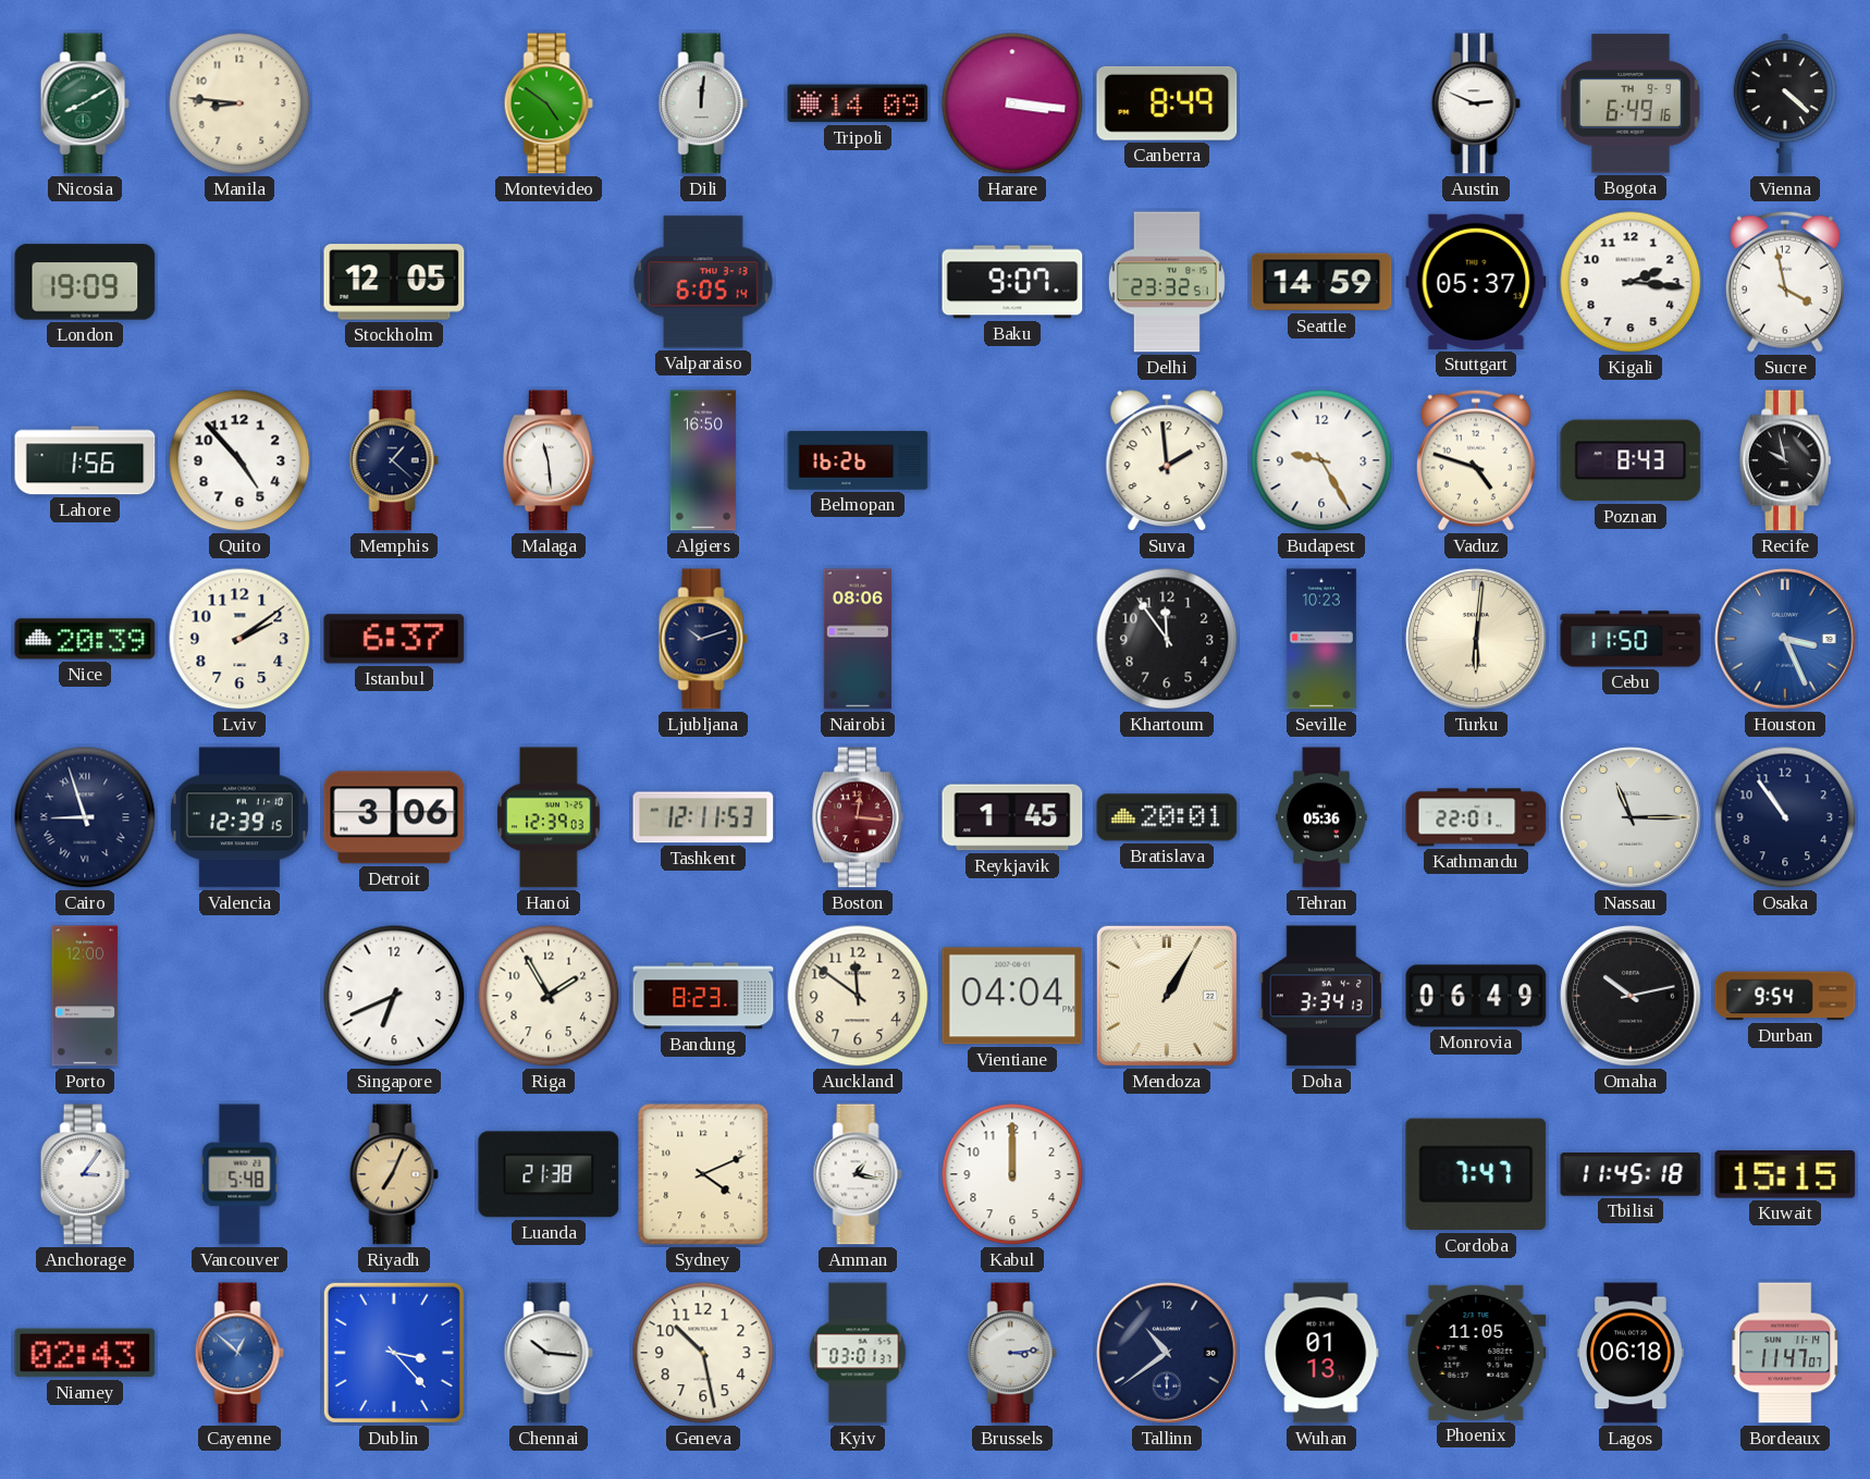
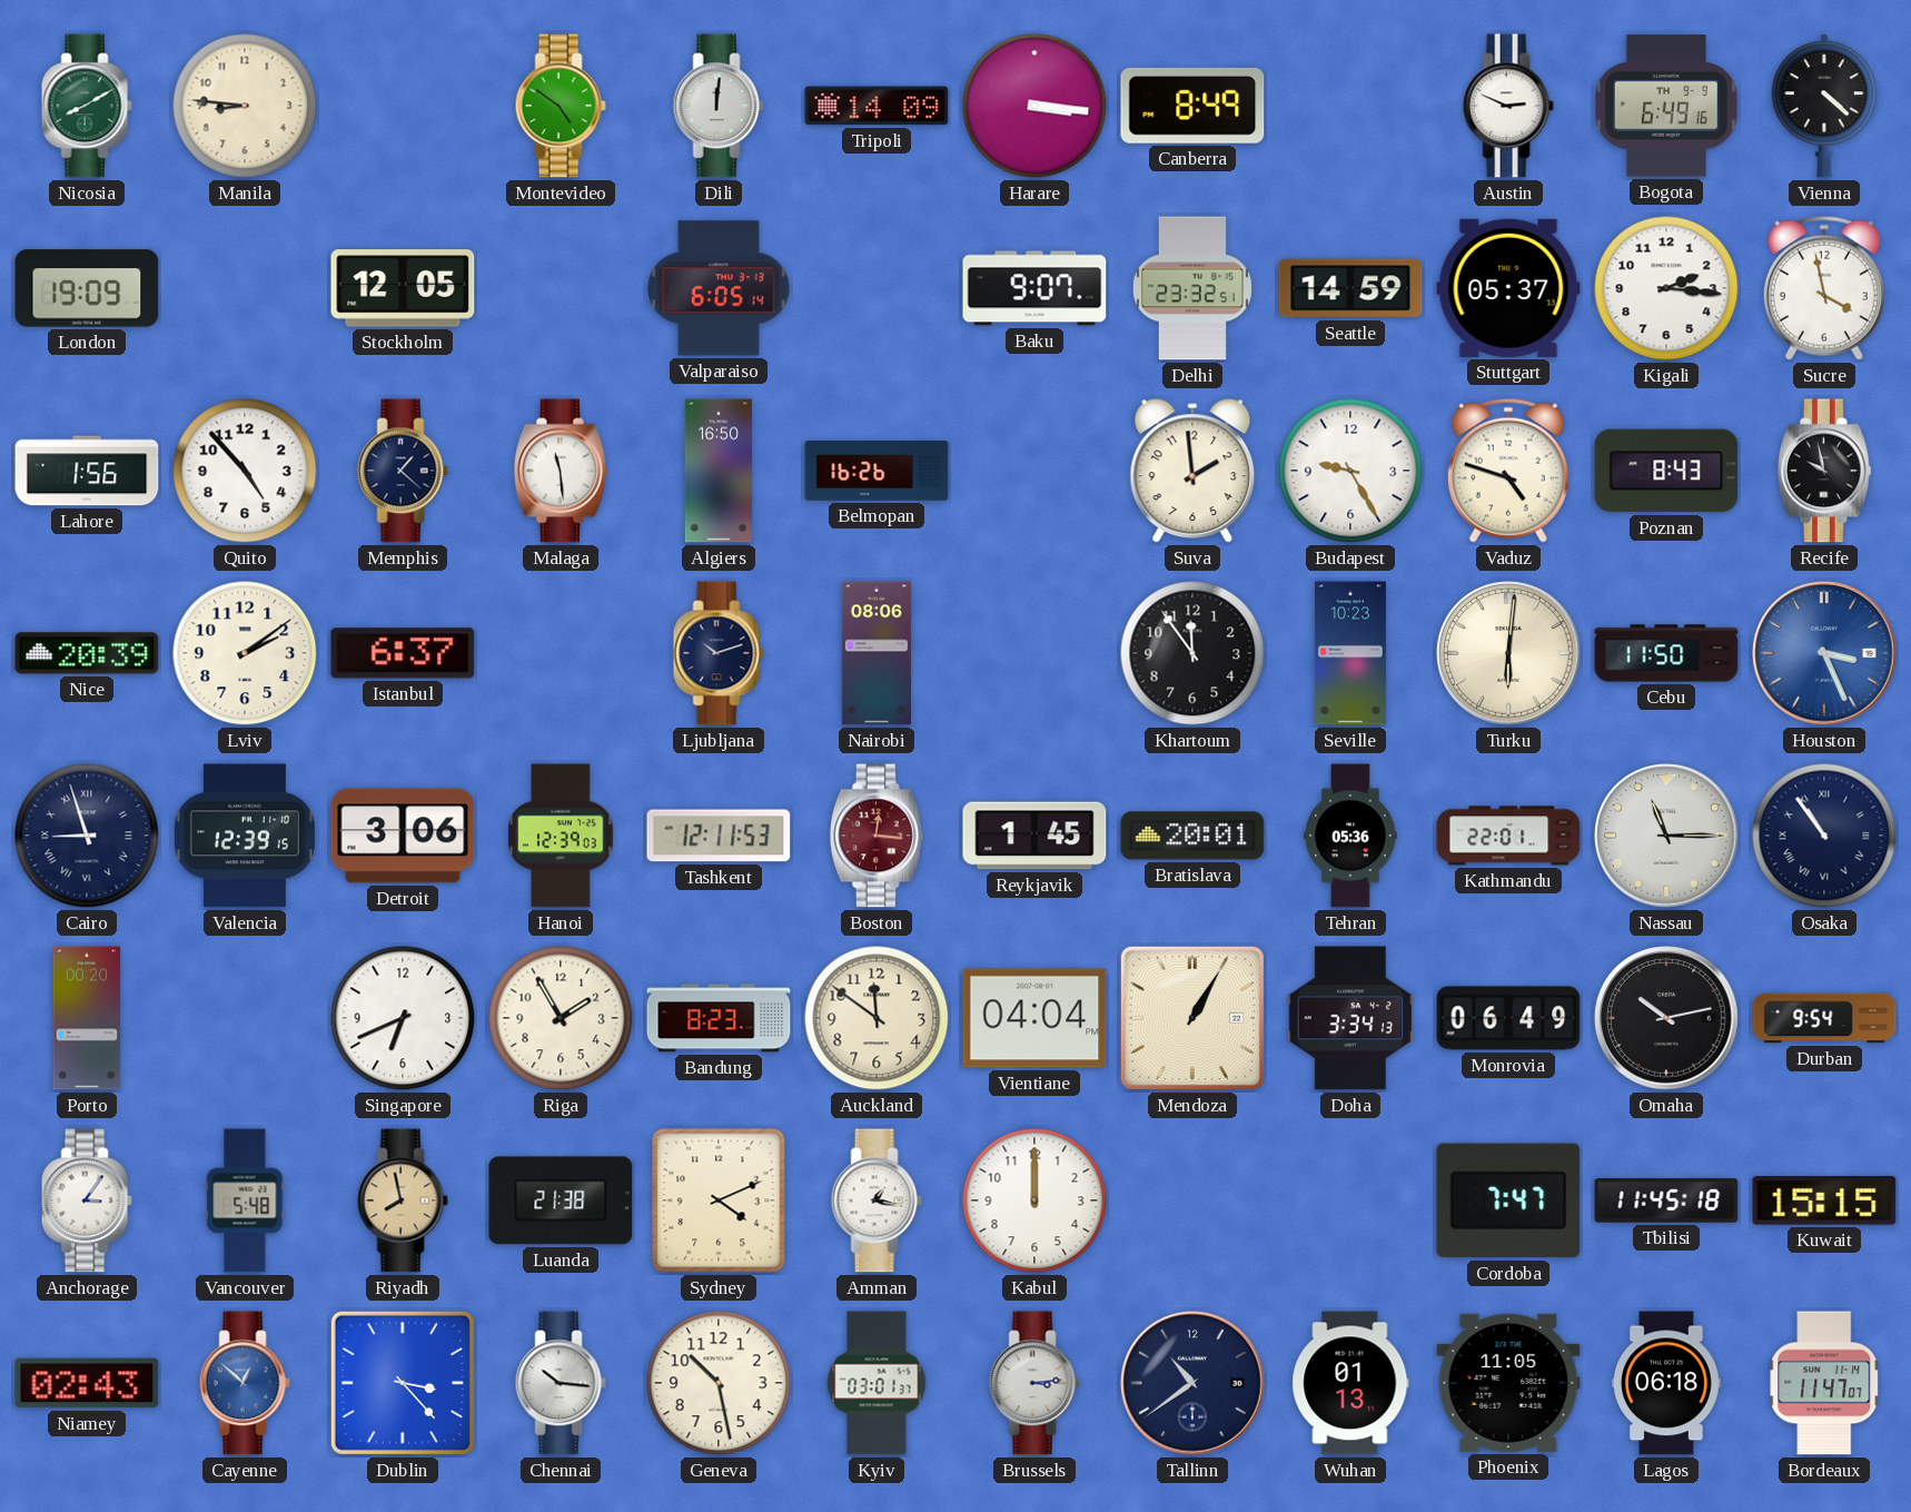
Osaka numerals: Arabic -> Roman
Porto: 12:00 -> 00:20
Riyadh: 7:04 -> 7:58
